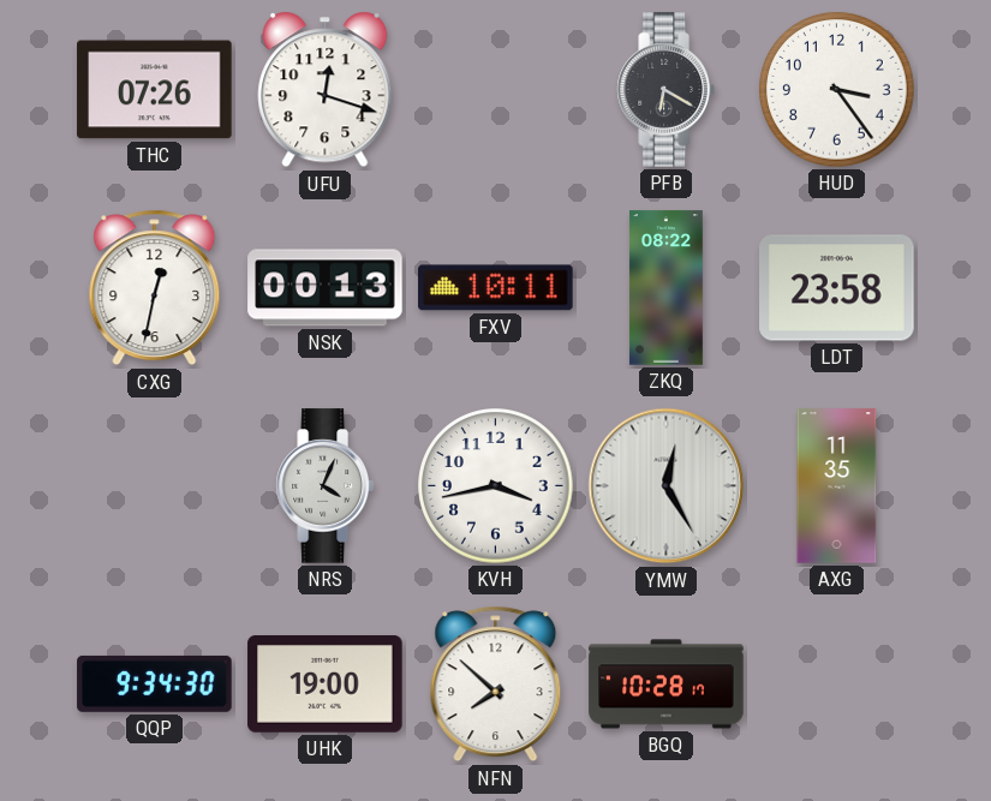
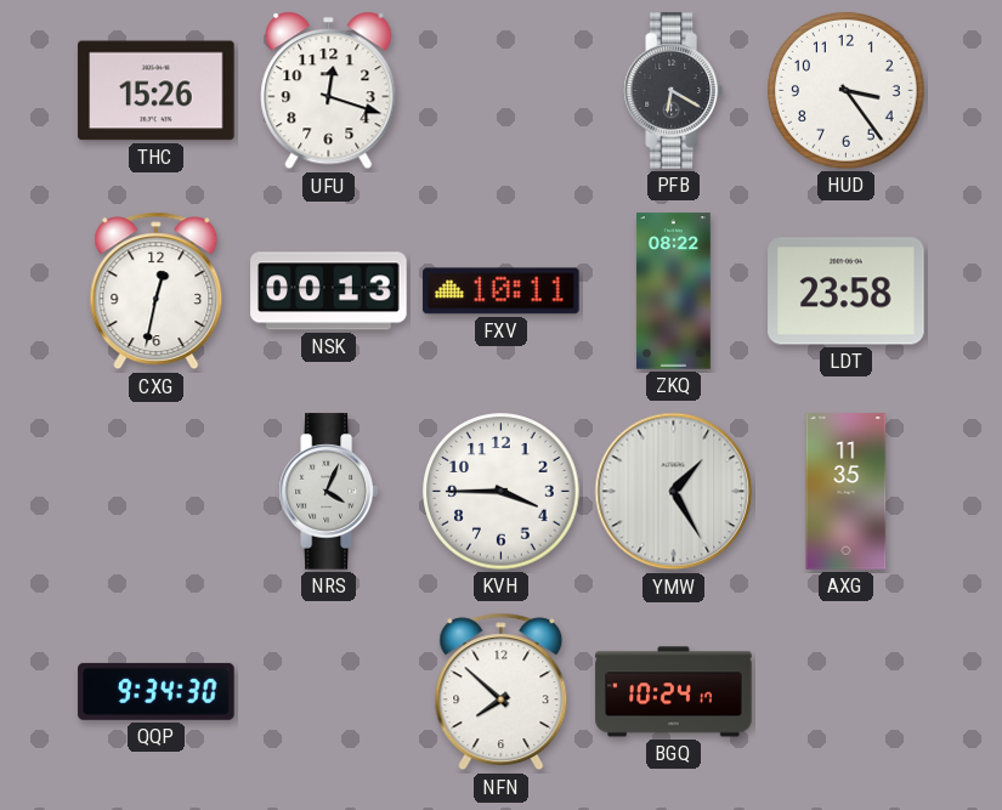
THC: 07:26 -> 15:26
KVH: 3:43 -> 3:45
YMW: 12:25 -> 1:25
UHK: 19:00 -> none
BGQ: 10:28 -> 10:24
